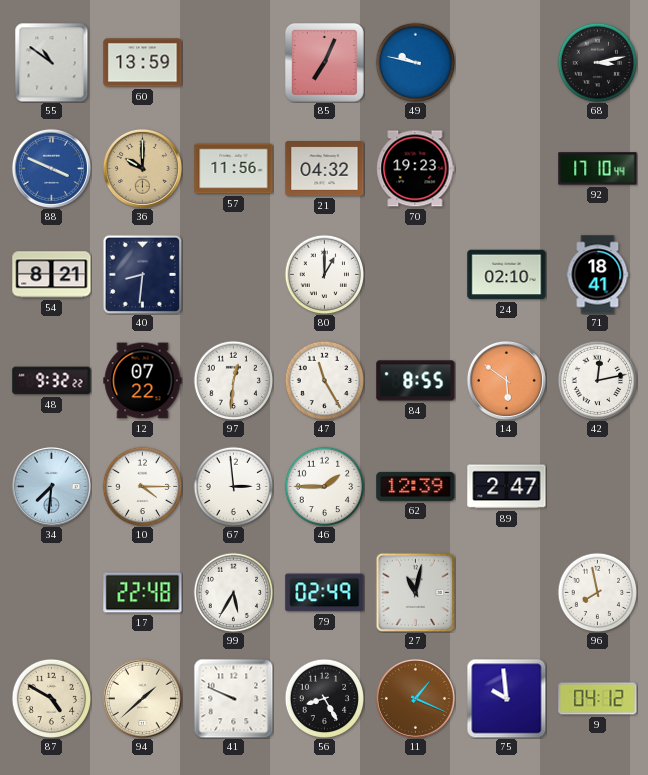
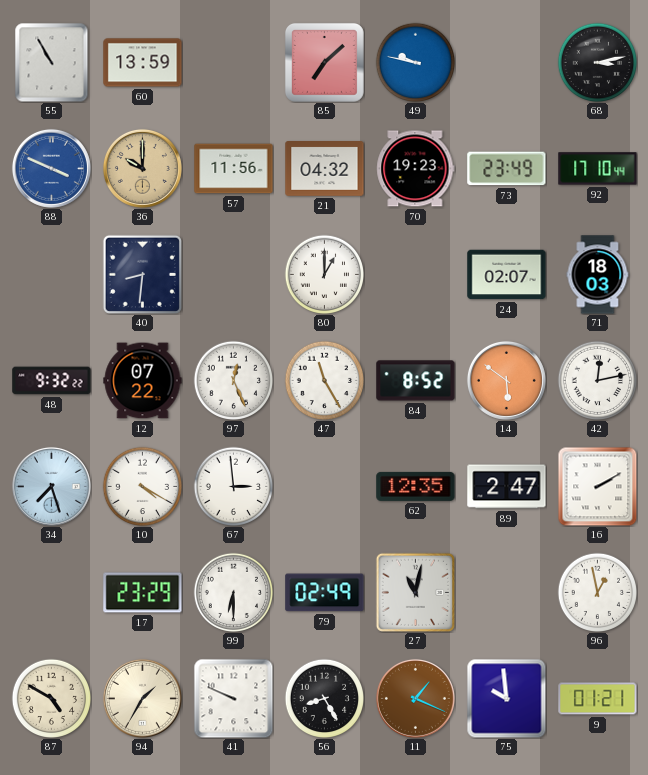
55: 10:51 -> 10:55
85: 7:04 -> 7:08
73: none -> 23:49
54: 8:21 -> none
24: 02:10 -> 02:07
71: 18:41 -> 18:03
97: 12:31 -> 12:26
84: 8:55 -> 8:52
34: 7:31 -> 7:27
10: 4:15 -> 4:20
46: 1:45 -> none
62: 12:39 -> 12:35
16: none -> 2:10
17: 22:48 -> 23:29
99: 5:35 -> 6:30
96: 7:58 -> 12:58
94: 1:38 -> 1:35
9: 04:12 -> 01:21
